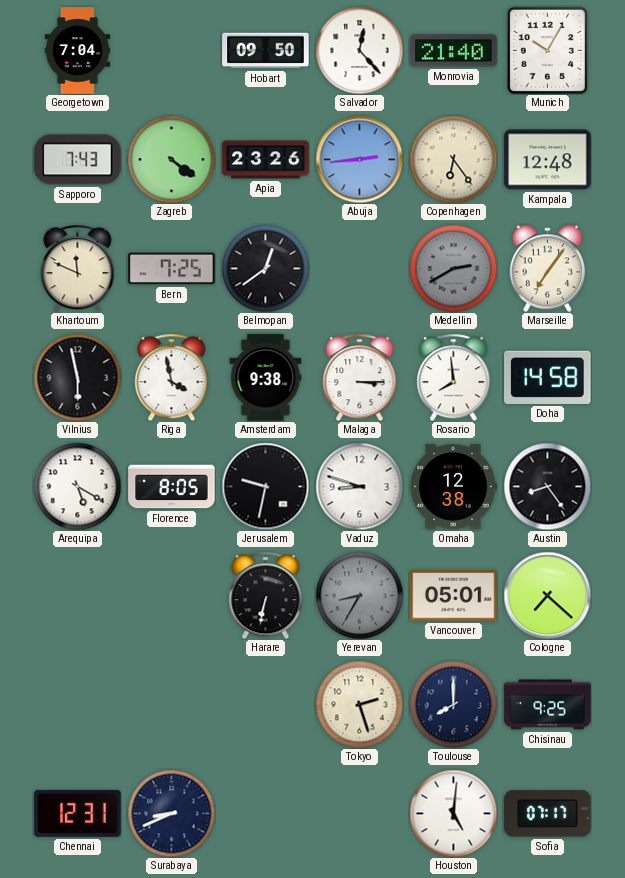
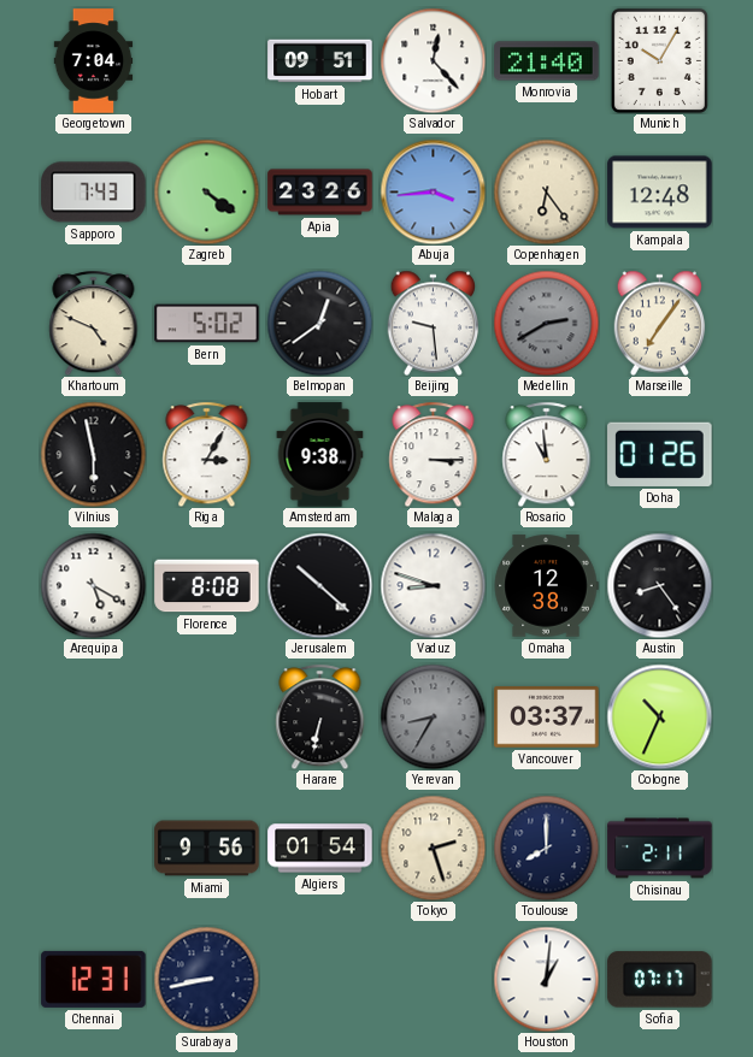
Hobart: 09:50 -> 09:51
Abuja: 2:44 -> 3:44
Khartoum: 11:49 -> 4:49
Bern: 7:25 -> 5:02
Beijing: none -> 9:29
Riga: 3:58 -> 3:05
Rosario: 7:59 -> 10:59
Doha: 14:58 -> 01:26
Florence: 8:05 -> 8:08
Jerusalem: 9:32 -> 10:22
Vancouver: 05:01 -> 03:37
Cologne: 7:22 -> 10:34
Miami: none -> 9:56
Algiers: none -> 01:54
Chisinau: 9:25 -> 2:11
Surabaya: 8:41 -> 8:43
Houston: 5:01 -> 1:01
